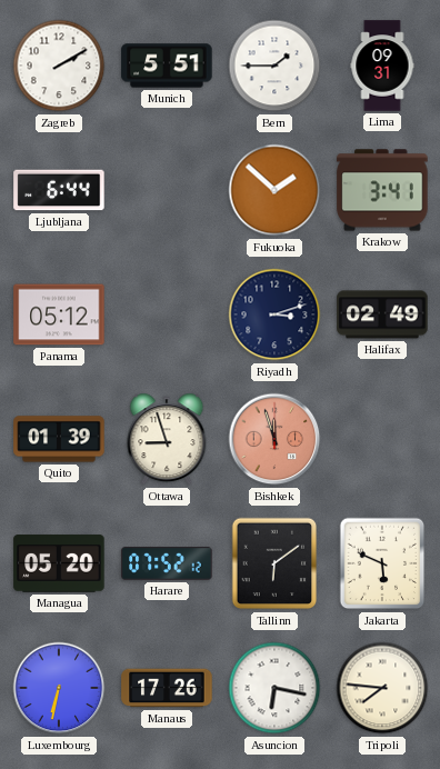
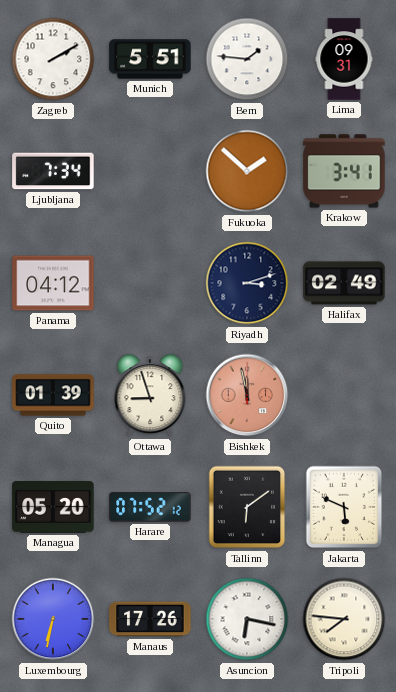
Bern: 1:45 -> 1:46
Ljubljana: 6:44 -> 7:34
Panama: 05:12 -> 04:12
Bishkek: 11:57 -> 11:58
